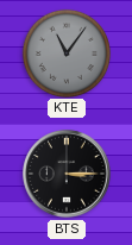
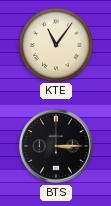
KTE dial: grey -> cream
